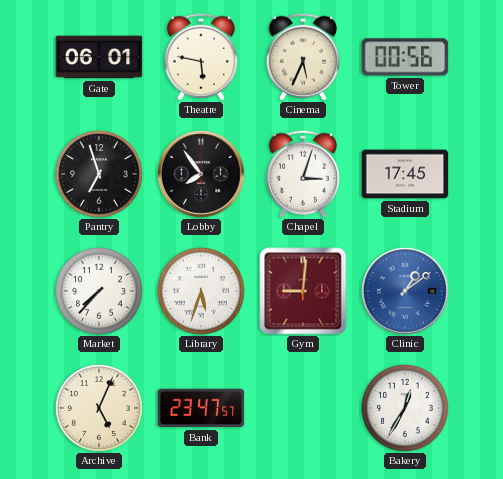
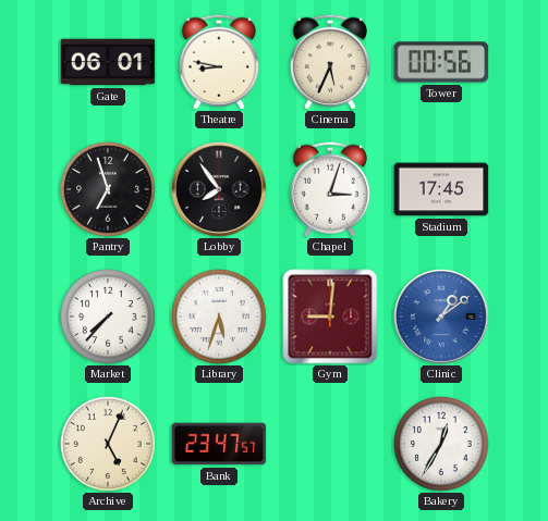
Theatre: 5:47 -> 8:47
